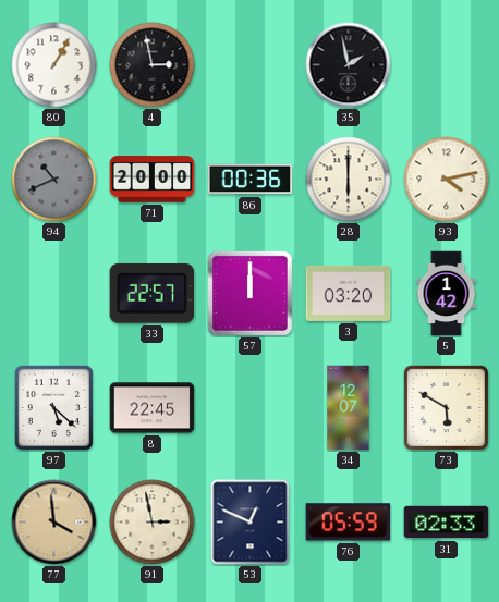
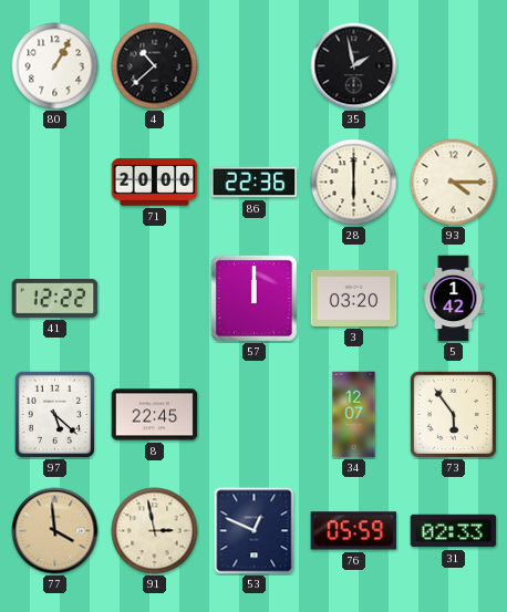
4: 2:58 -> 10:38
94: 10:41 -> none
86: 00:36 -> 22:36
93: 4:13 -> 4:15
41: none -> 12:22
33: 22:57 -> none
73: 5:50 -> 5:54
